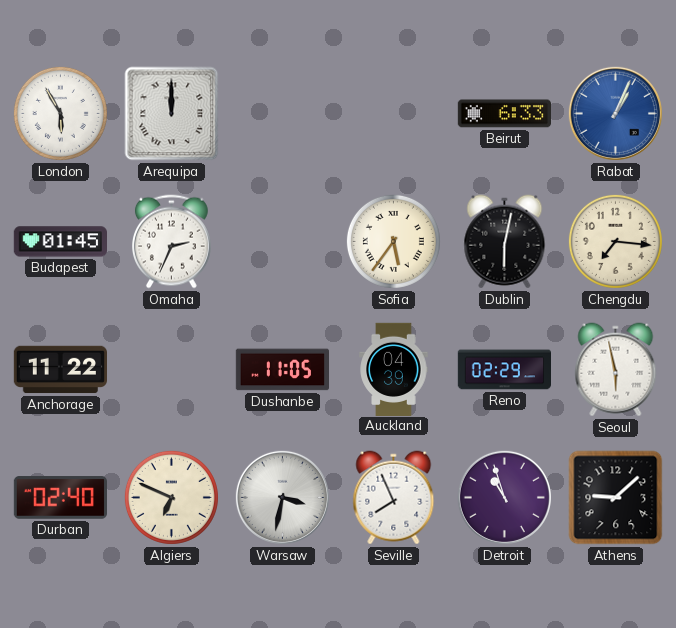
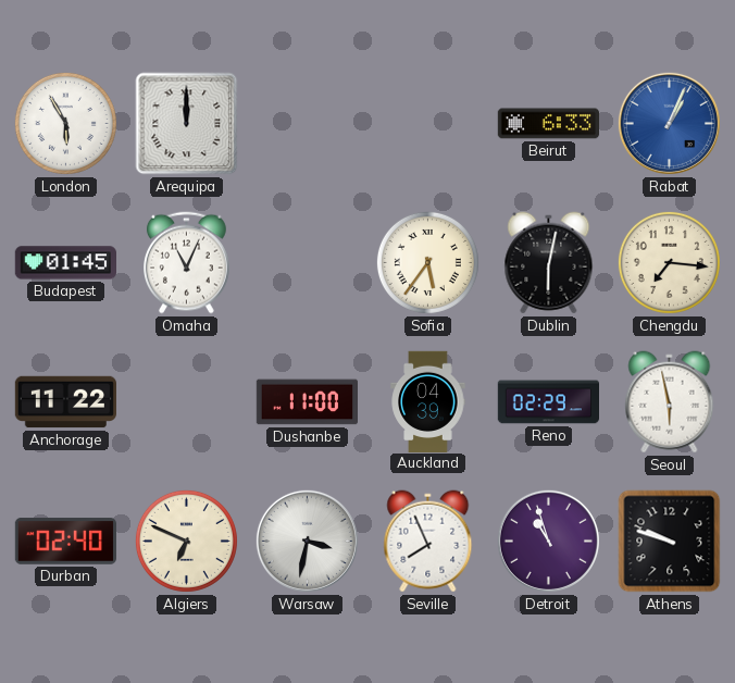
Omaha: 2:34 -> 11:04
Dushanbe: 11:05 -> 11:00
Athens: 9:08 -> 9:48
